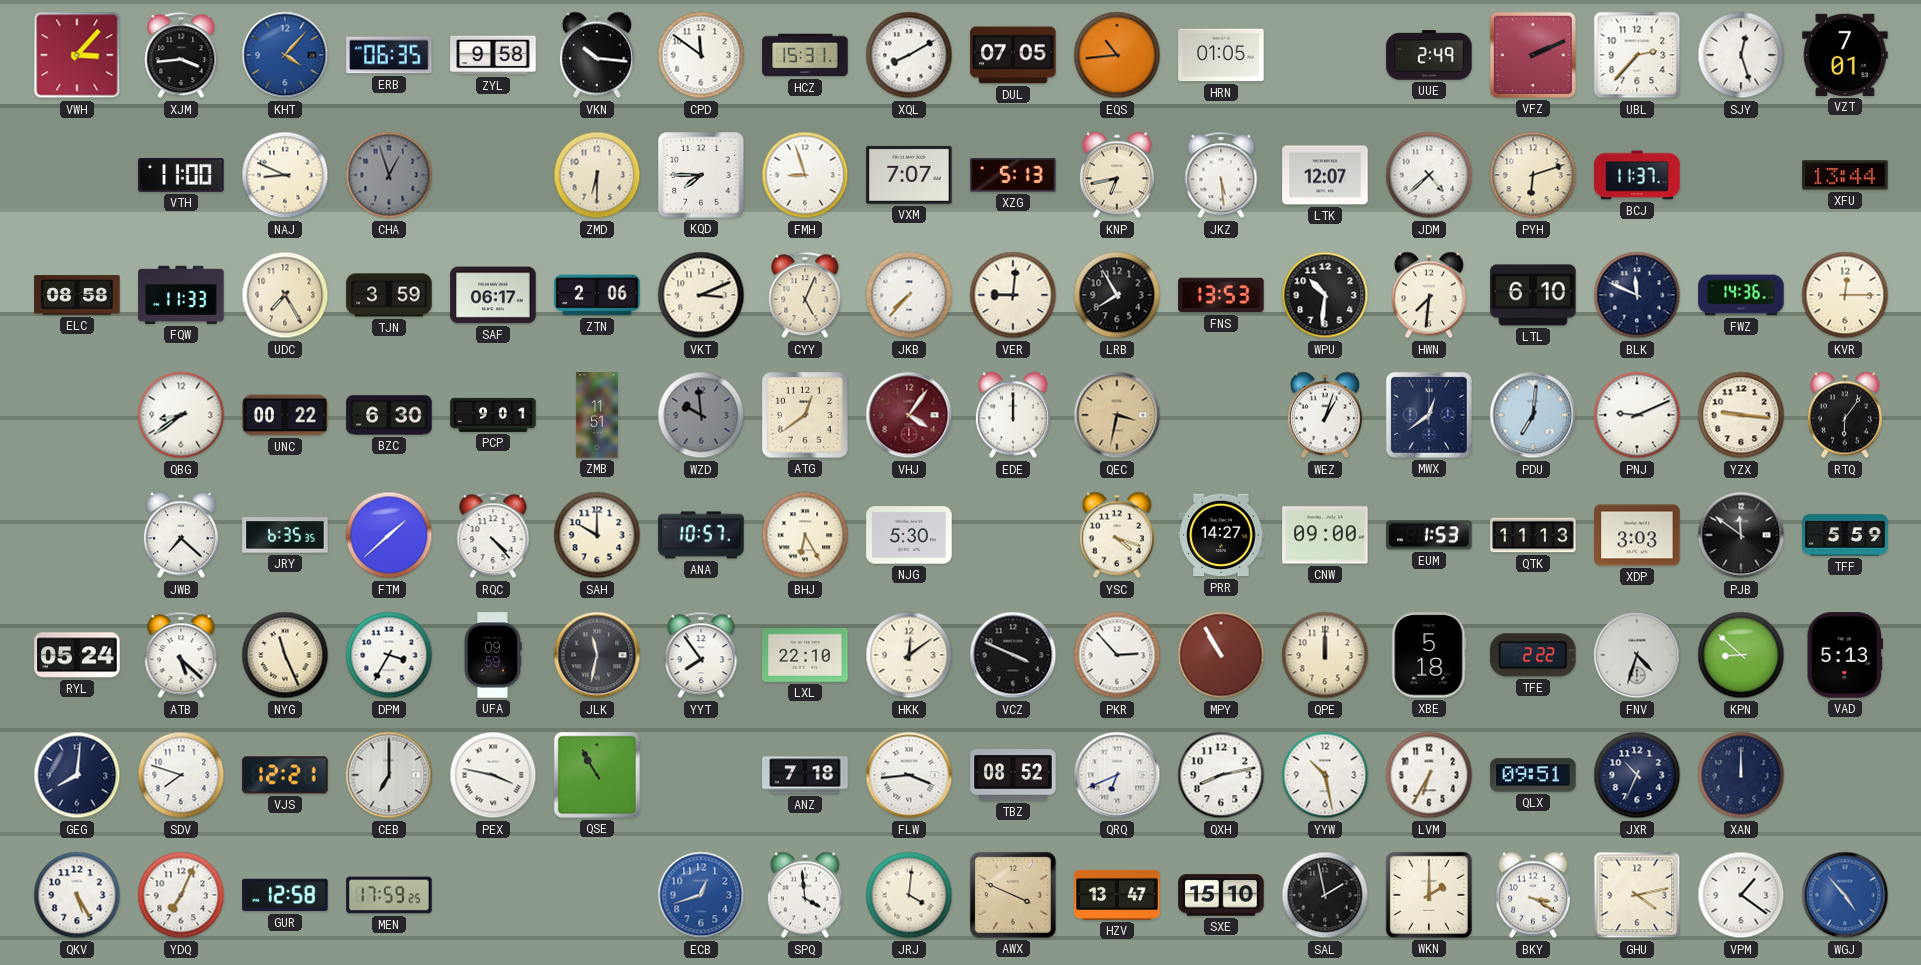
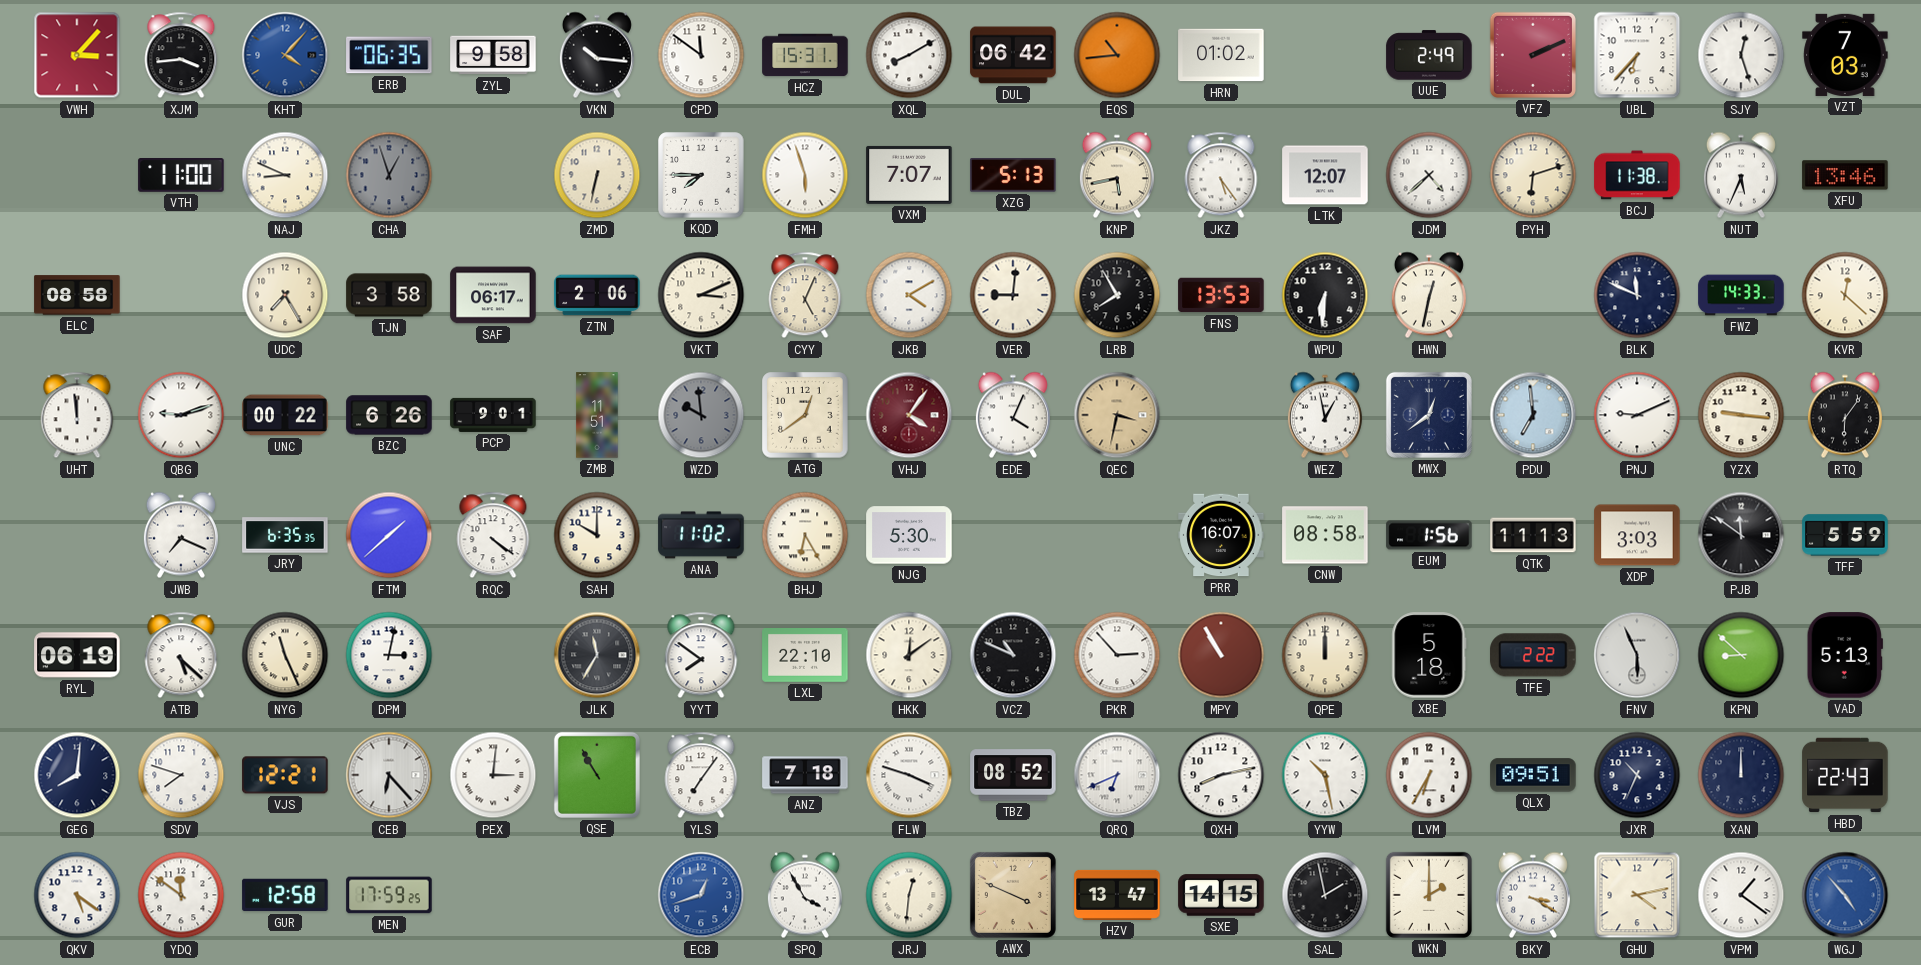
DUL: 07:05 -> 06:42
HRN: 01:05 -> 01:02
UBL: 2:37 -> 6:37
VZT: 7:01 -> 7:03
ZMD: 6:30 -> 6:32
FMH: 8:57 -> 5:57
KNP: 6:43 -> 5:43
JKZ: 5:29 -> 5:24
BCJ: 11:37 -> 11:38
NUT: none -> 5:34
XFU: 13:44 -> 13:46
FQW: 11:33 -> none
TJN: 3:59 -> 3:58
JKB: 7:37 -> 4:10
WPU: 10:31 -> 6:31
HWN: 7:31 -> 12:32
LTL: 6:10 -> none
FWZ: 14:36 -> 14:33
KVR: 12:15 -> 12:22
UHT: none -> 11:59
QBG: 8:39 -> 9:12
BZC: 6:30 -> 6:26
EDE: 12:00 -> 4:04
WEZ: 1:03 -> 12:58
PDU: 7:01 -> 6:59
JWB: 7:22 -> 7:19
RQC: 4:23 -> 4:21
ANA: 10:57 -> 11:02
YSC: 4:18 -> none
PRR: 14:27 -> 16:07
CNW: 09:00 -> 08:58
EUM: 1:53 -> 1:56
RYL: 05:24 -> 06:19
DPM: 3:35 -> 3:02
UFA: 09:59 -> none
JLK: 11:32 -> 11:35
YYT: 7:54 -> 7:51
VCZ: 3:49 -> 10:49
FNV: 4:33 -> 5:56
CEB: 7:00 -> 6:23
PEX: 3:47 -> 3:01
YLS: none -> 7:06
FLW: 3:44 -> 3:48
HBD: none -> 22:43
QKV: 5:25 -> 5:21
YDQ: 7:04 -> 11:51
SPQ: 3:59 -> 3:55
JRJ: 4:01 -> 12:31
SXE: 15:10 -> 14:15
